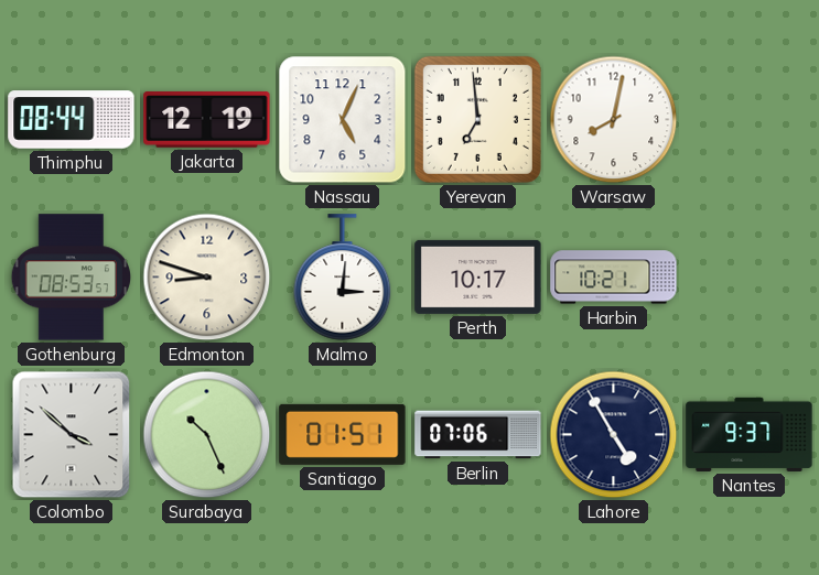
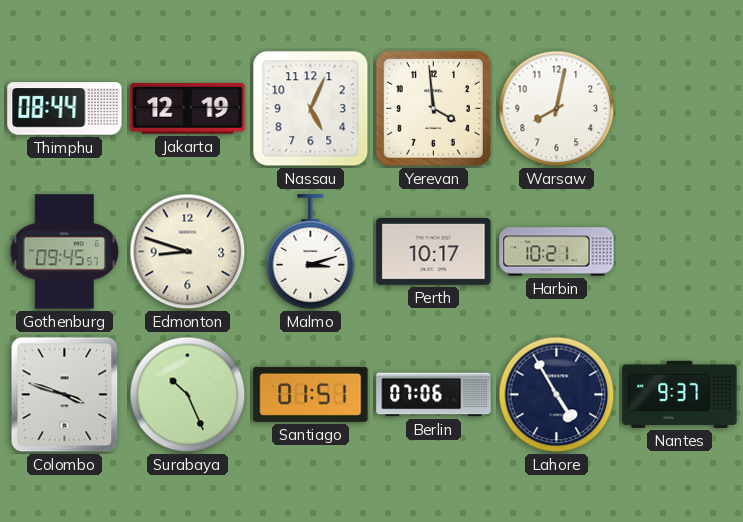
Yerevan: 6:59 -> 3:59
Gothenburg: 08:53 -> 09:45
Malmo: 3:01 -> 3:12
Colombo: 3:52 -> 3:48
